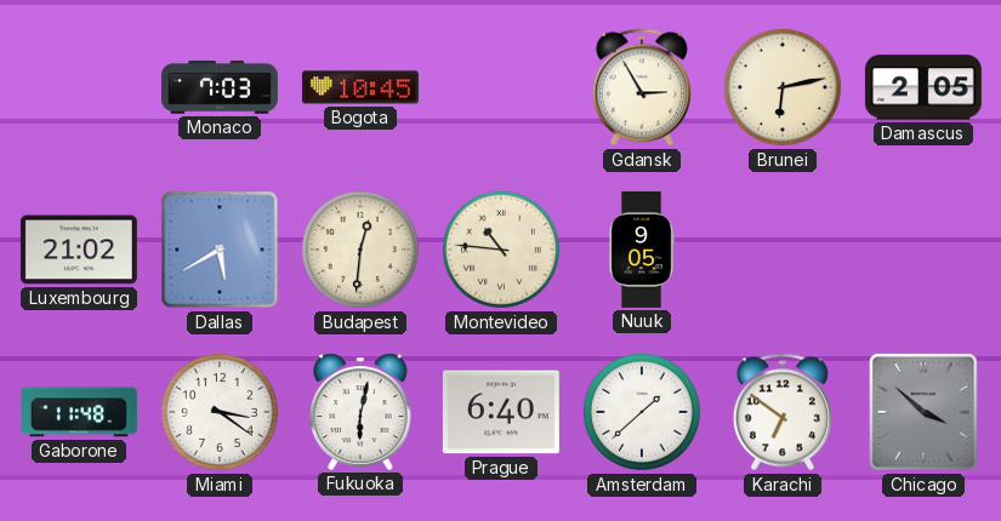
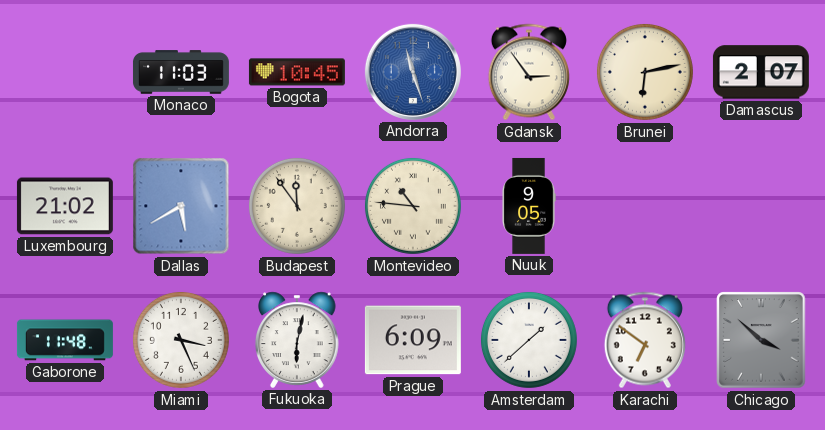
Monaco: 7:03 -> 11:03
Andorra: none -> 11:27
Gdansk: 2:55 -> 2:54
Damascus: 2:05 -> 2:07
Budapest: 12:31 -> 11:54
Miami: 3:21 -> 3:26
Prague: 6:40 -> 6:09
